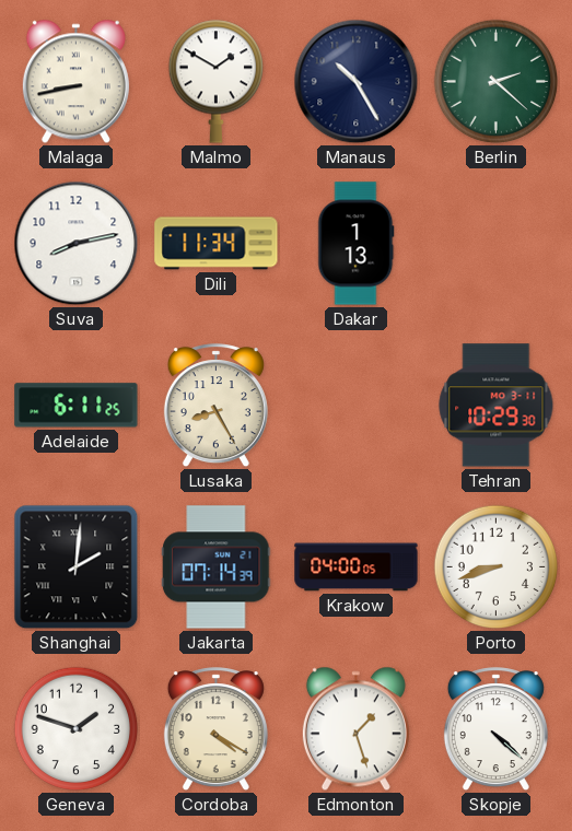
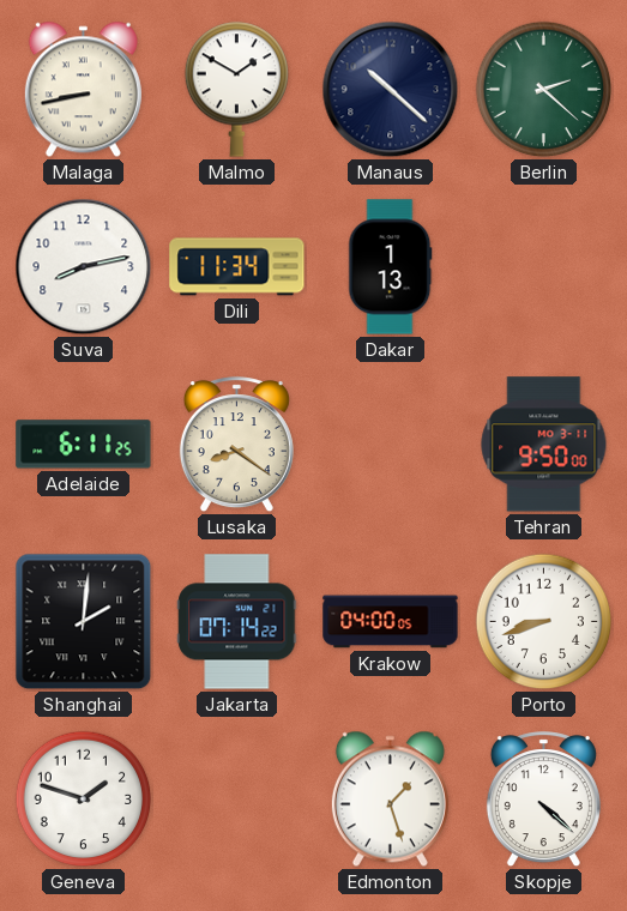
Manaus: 10:25 -> 10:22
Lusaka: 8:25 -> 8:21
Tehran: 10:29 -> 9:50
Jakarta: 07:14:39 -> 07:14:22
Cordoba: 4:20 -> none
